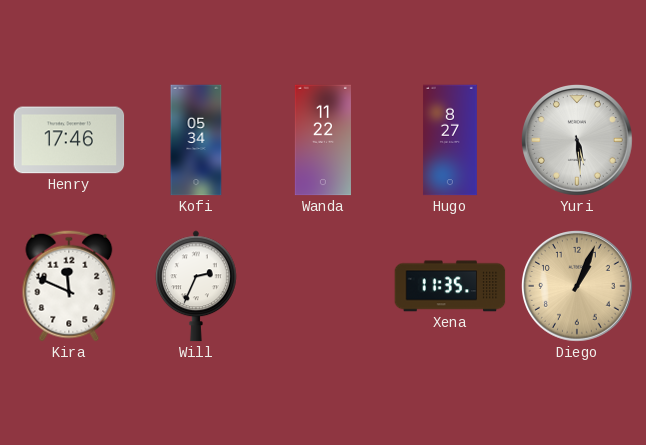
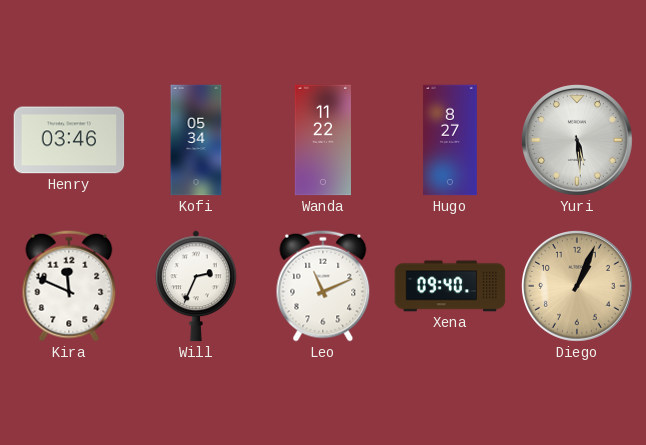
Henry: 17:46 -> 03:46
Leo: none -> 11:11
Xena: 11:35 -> 09:40
